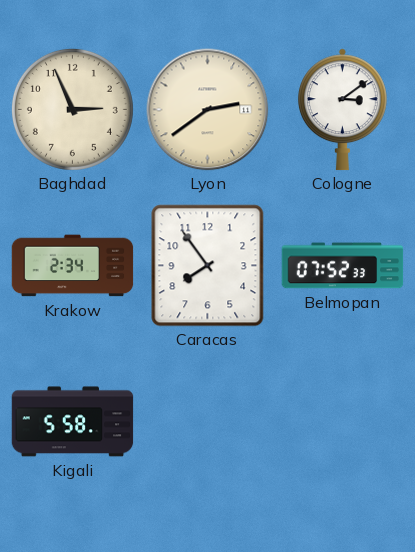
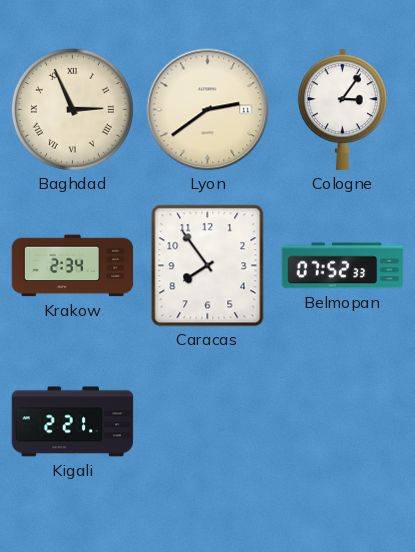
Baghdad numerals: Arabic -> Roman
Cologne: 3:09 -> 3:06
Kigali: 5:58 -> 2:21
